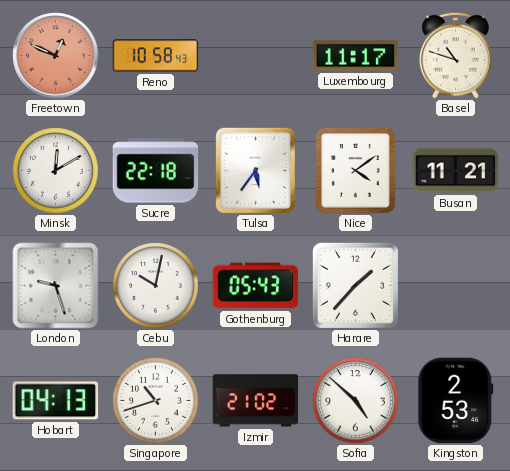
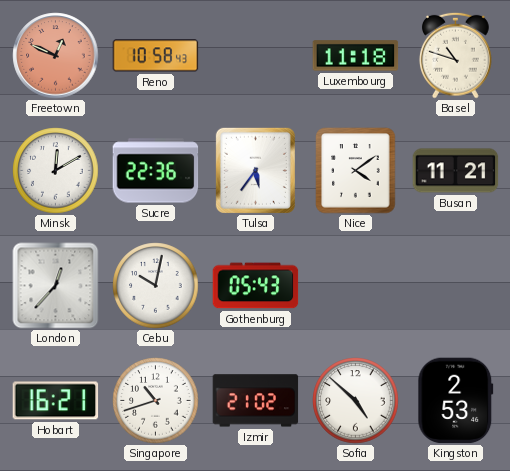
Luxembourg: 11:17 -> 11:18
Sucre: 22:18 -> 22:36
London: 9:27 -> 12:37
Harare: 1:37 -> none
Hobart: 04:13 -> 16:21
